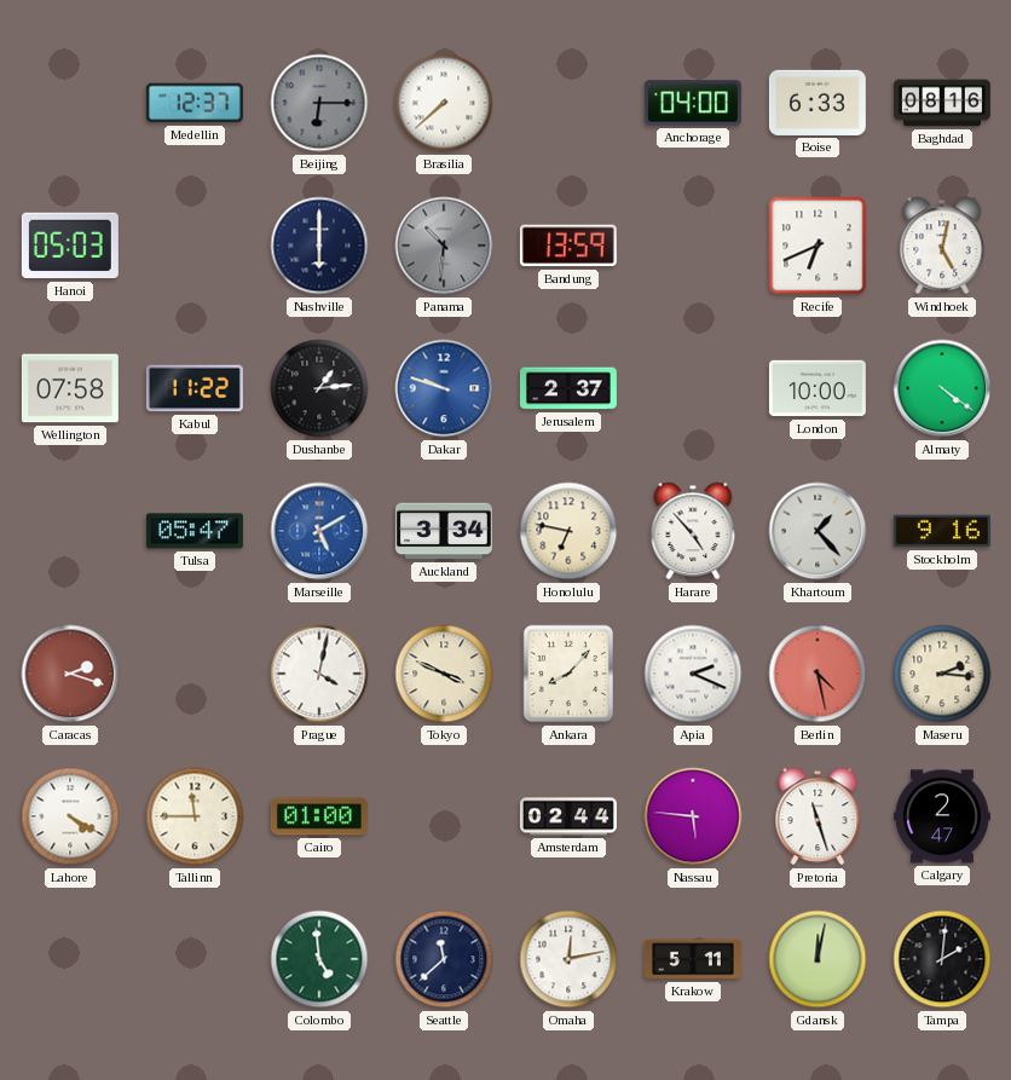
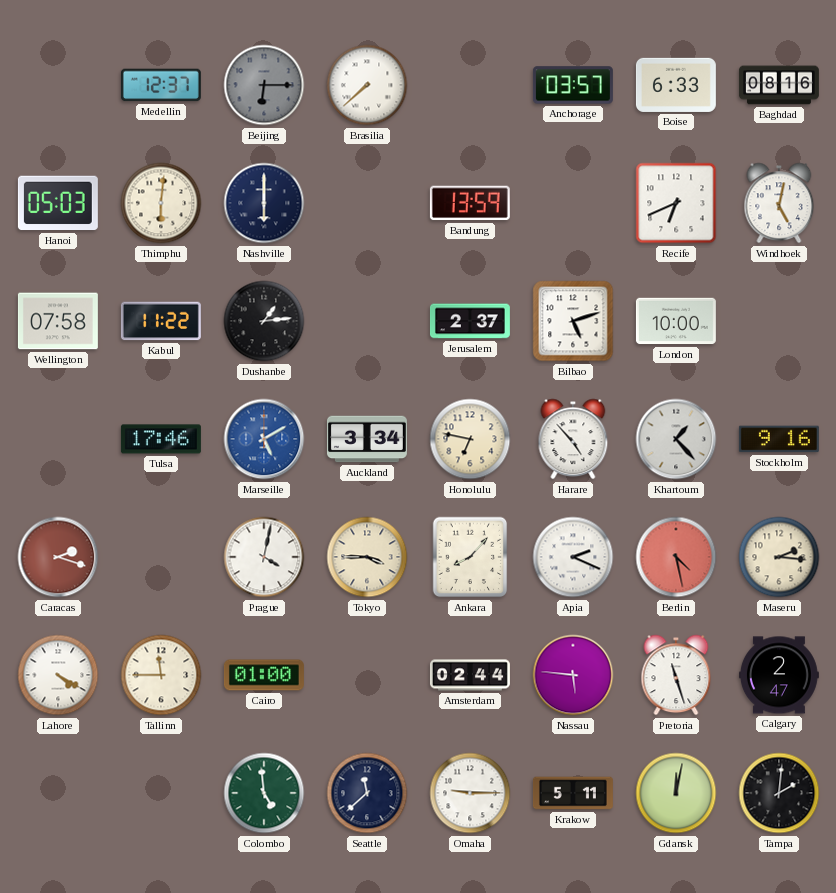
Anchorage: 04:00 -> 03:57
Thimphu: none -> 6:01
Panama: 10:31 -> none
Dakar: 9:48 -> none
Bilbao: none -> 5:12
Almaty: 4:21 -> none
Tulsa: 05:47 -> 17:46
Tokyo: 3:49 -> 3:45
Omaha: 12:13 -> 9:15
